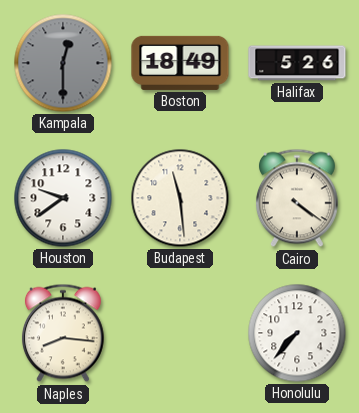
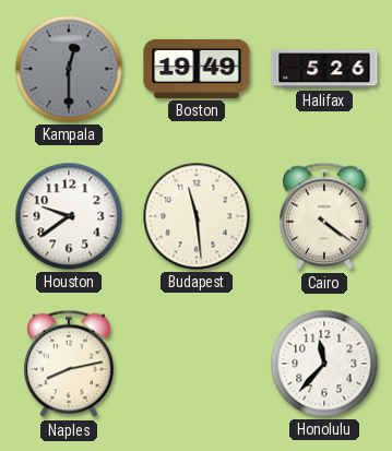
Boston: 18:49 -> 19:49
Naples: 8:16 -> 8:13
Honolulu: 7:37 -> 11:37
